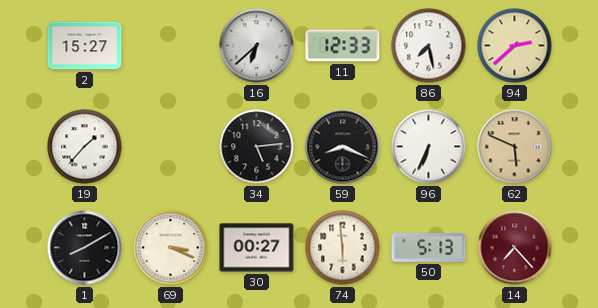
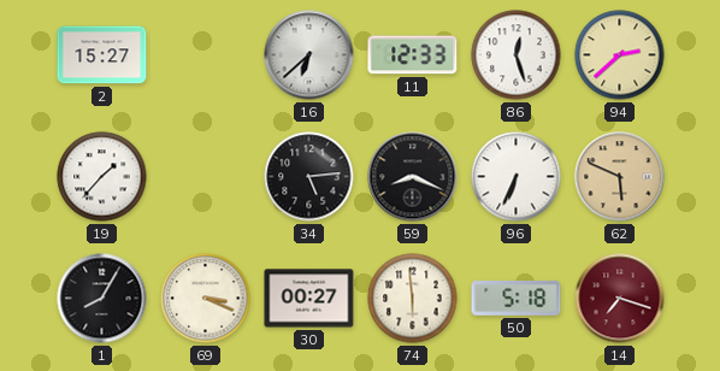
86: 7:28 -> 12:27
1: 8:10 -> 8:05
50: 5:13 -> 5:18
14: 7:23 -> 7:18
